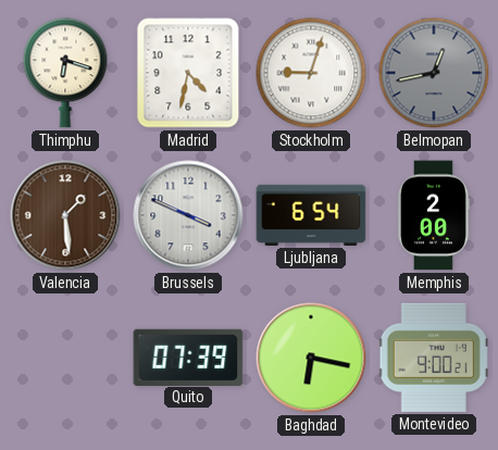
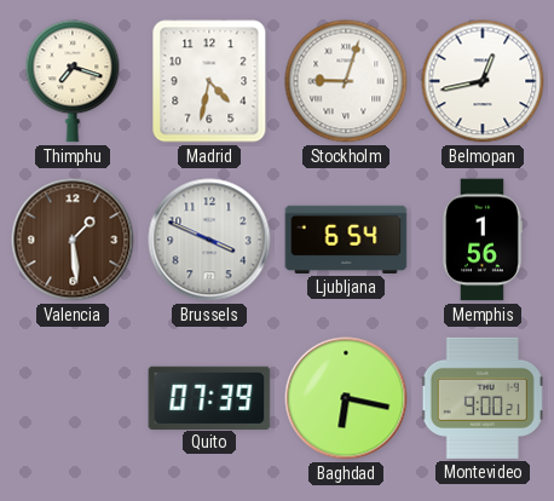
Thimphu: 6:18 -> 7:18
Belmopan dial: grey -> white
Memphis: 2:00 -> 1:56
